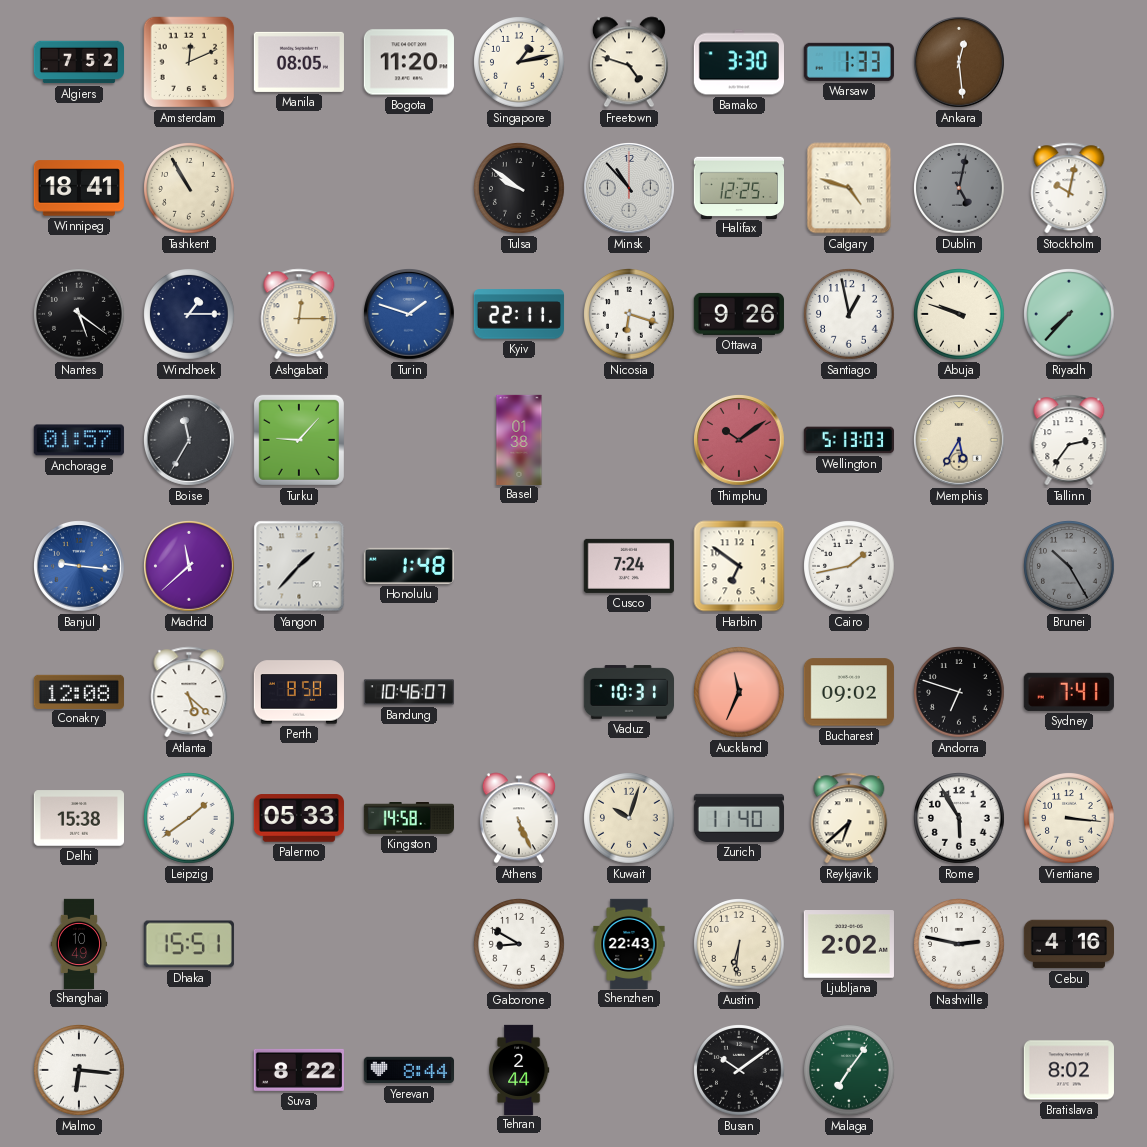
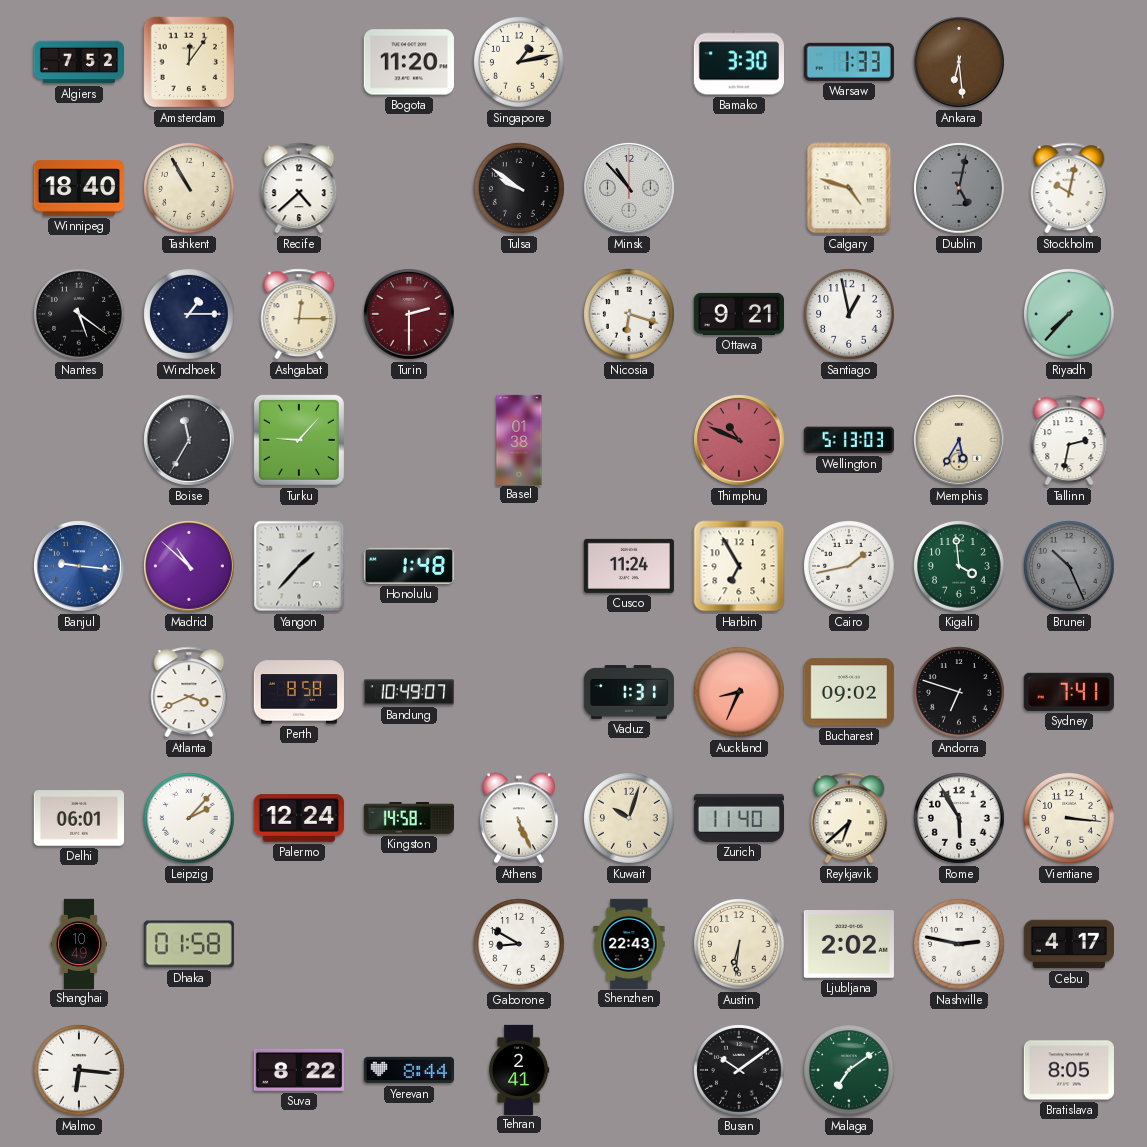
Amsterdam: 12:11 -> 12:06
Manila: 08:05 -> none
Freetown: 4:48 -> none
Ankara: 12:29 -> 6:29
Winnipeg: 18:41 -> 18:40
Recife: none -> 4:38
Halifax: 12:25 -> none
Turin: 1:48 -> 2:30
Turin dial: blue -> burgundy
Kyiv: 22:11 -> none
Ottawa: 9:26 -> 9:21
Abuja: 9:48 -> none
Anchorage: 01:57 -> none
Thimphu: 10:09 -> 10:49
Tallinn: 2:36 -> 2:32
Madrid: 11:38 -> 10:52
Cusco: 7:24 -> 11:24
Harbin: 6:51 -> 6:55
Kigali: none -> 3:59
Brunei: 10:25 -> 10:26
Conakry: 12:08 -> none
Atlanta: 5:22 -> 3:41
Bandung: 10:46 -> 10:49
Vaduz: 10:31 -> 1:31
Auckland: 11:34 -> 8:34
Delhi: 15:38 -> 06:01
Leipzig: 1:39 -> 2:07
Palermo: 05:33 -> 12:24
Dhaka: 15:51 -> 01:58
Cebu: 4:16 -> 4:17
Tehran: 2:44 -> 2:41
Malaga: 7:06 -> 7:09
Bratislava: 8:02 -> 8:05
